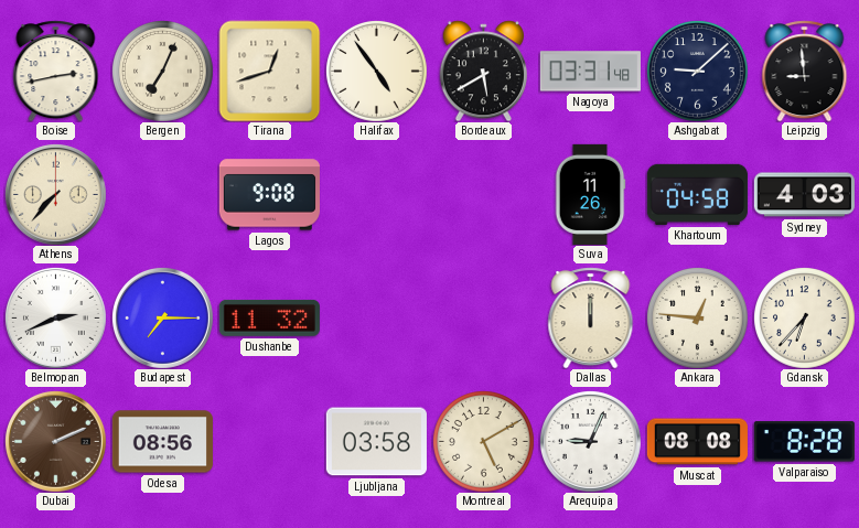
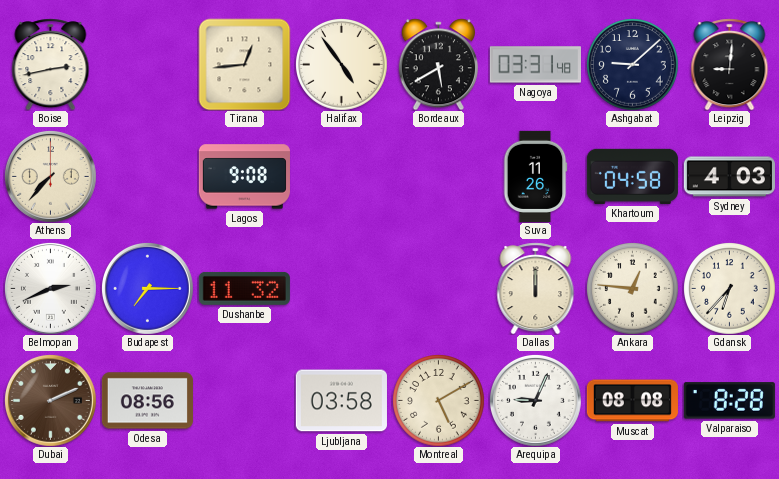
Bergen: 7:04 -> none
Tirana: 12:42 -> 12:44
Leipzig: 8:59 -> 9:01
